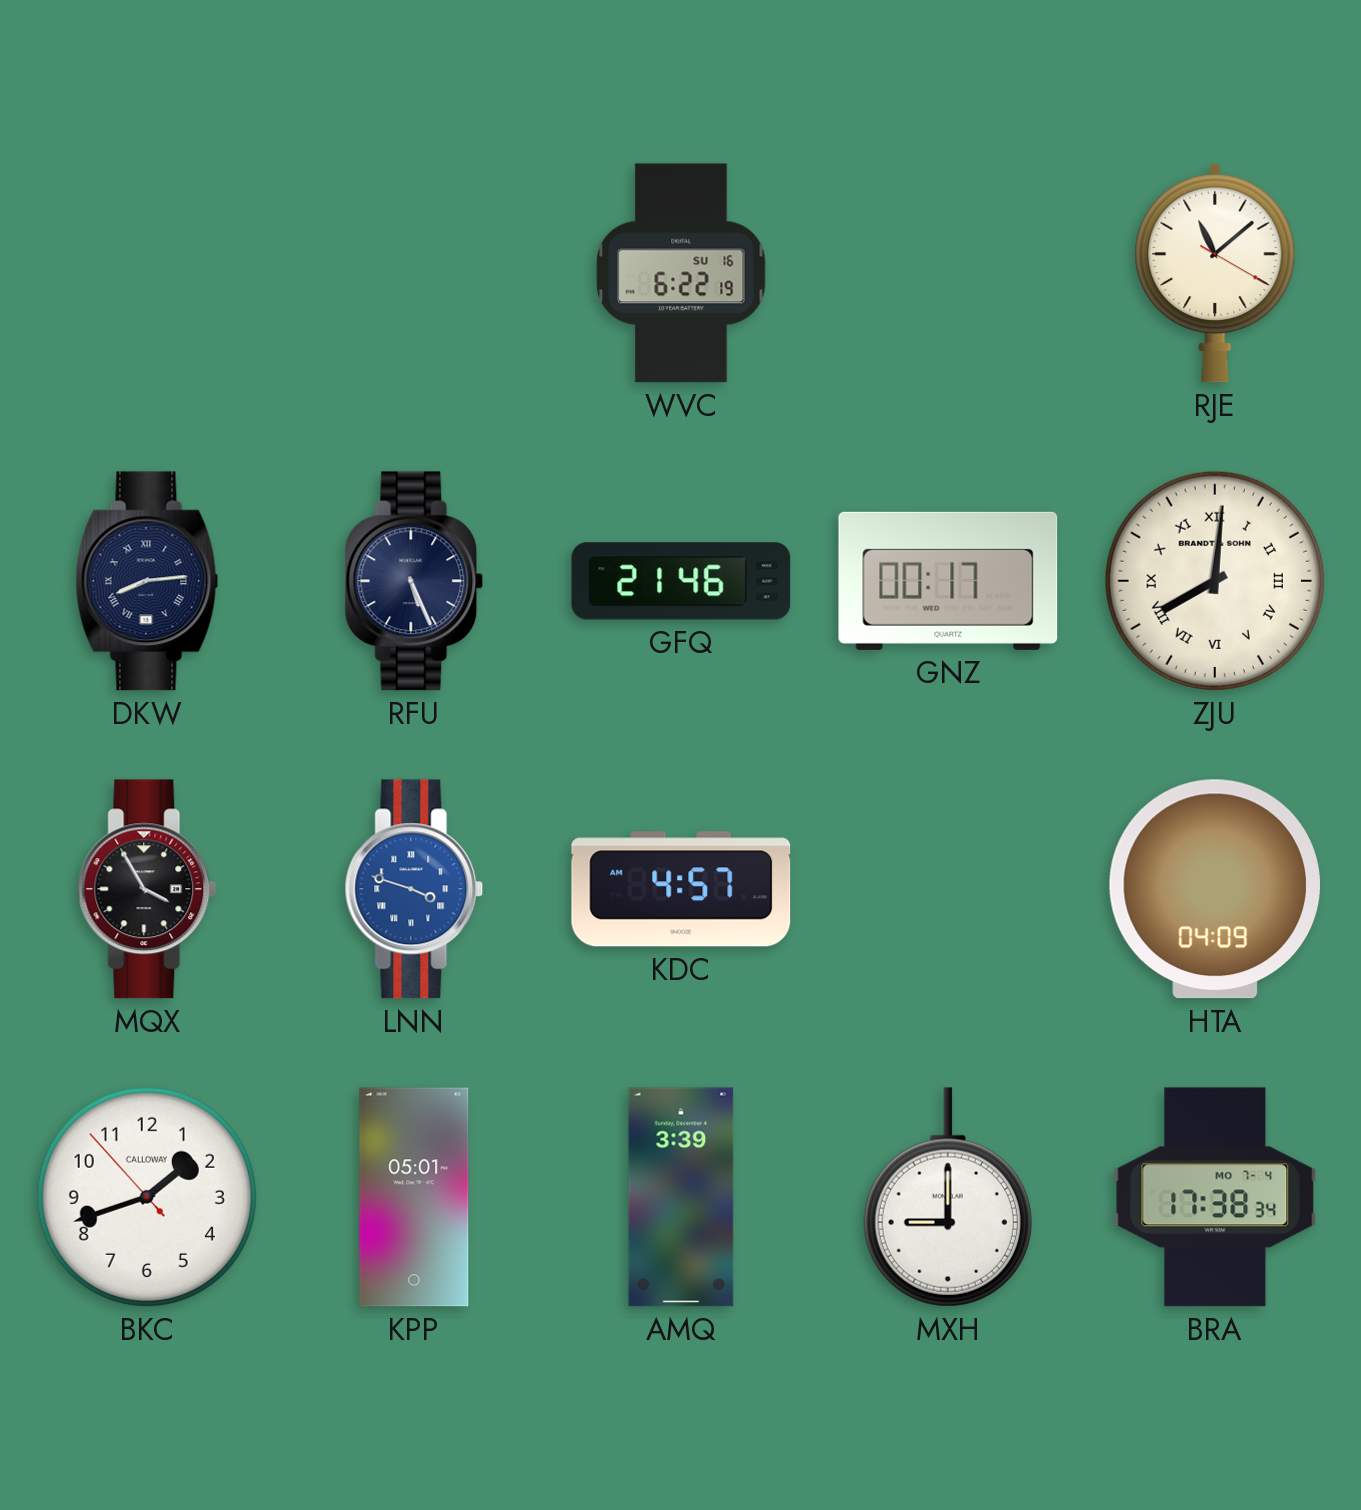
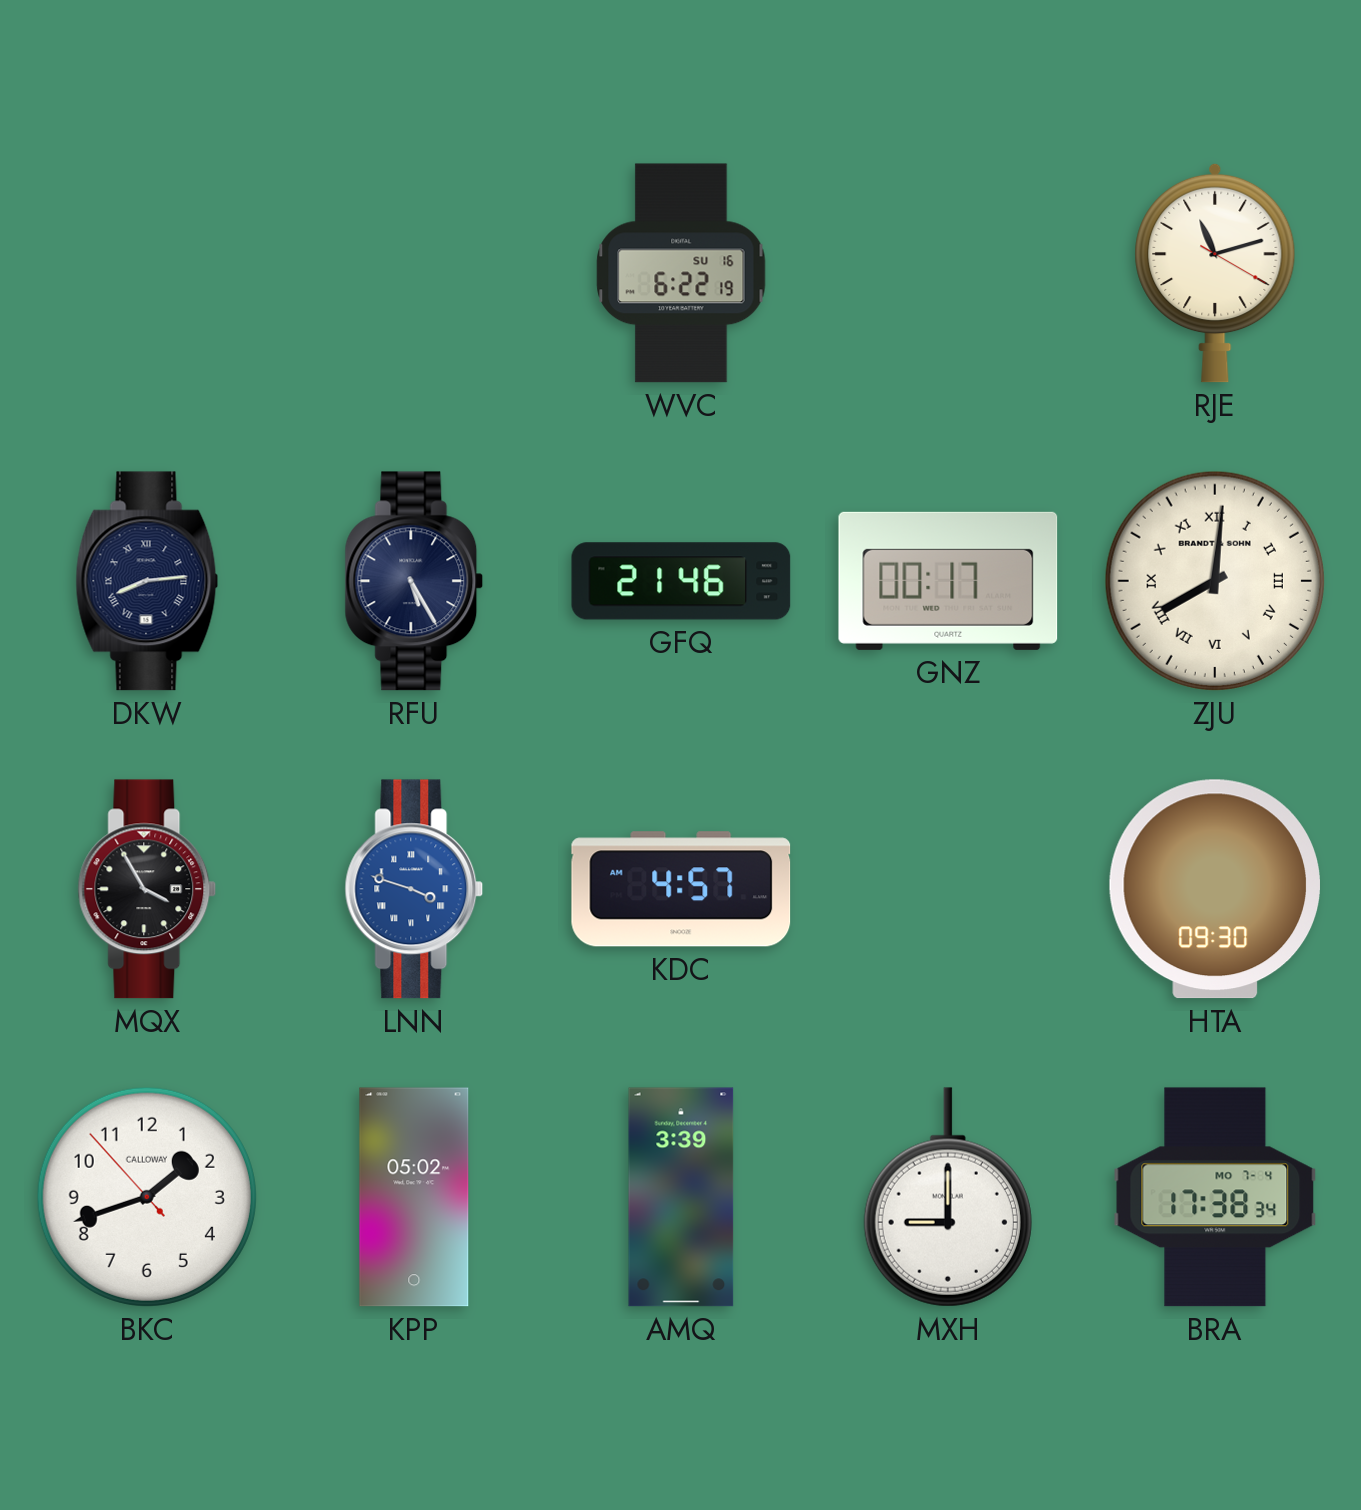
RJE: 11:08 -> 11:12
RFU: 5:26 -> 5:25
HTA: 04:09 -> 09:30
KPP: 05:01 -> 05:02
